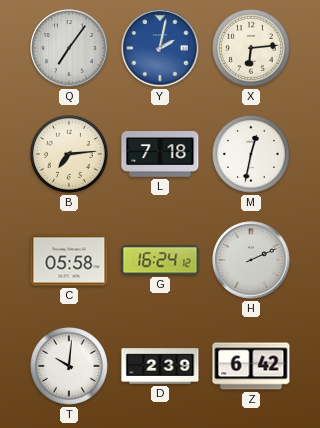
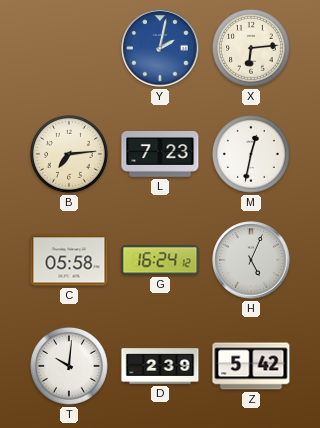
Q: 7:06 -> none
L: 7:18 -> 7:23
H: 2:11 -> 5:04
Z: 6:42 -> 5:42
